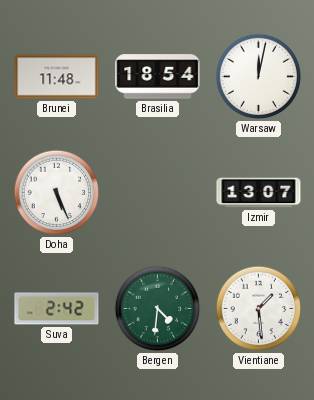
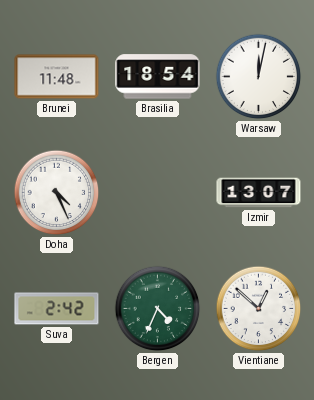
Doha: 5:26 -> 4:26
Bergen: 4:31 -> 4:34
Vientiane: 1:29 -> 12:52
